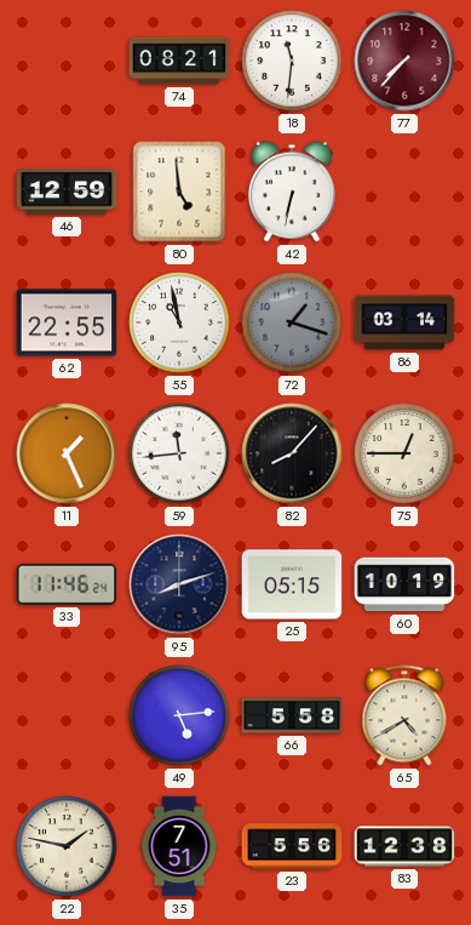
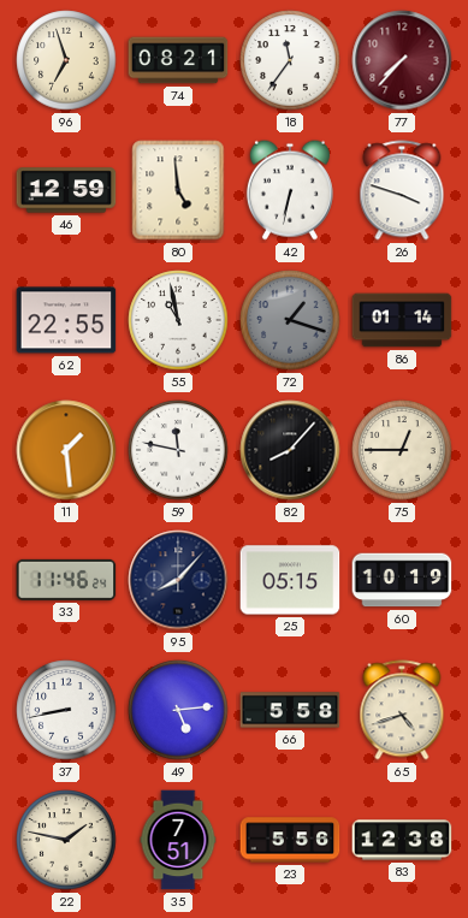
96: none -> 6:57
18: 11:31 -> 11:36
26: none -> 3:48
86: 03:14 -> 01:14
11: 1:26 -> 1:29
59: 11:44 -> 11:47
95: 8:12 -> 8:07
37: none -> 8:43
65: 4:40 -> 4:42
